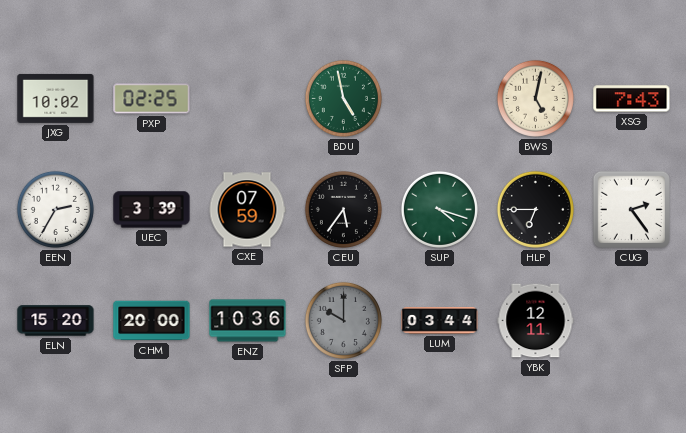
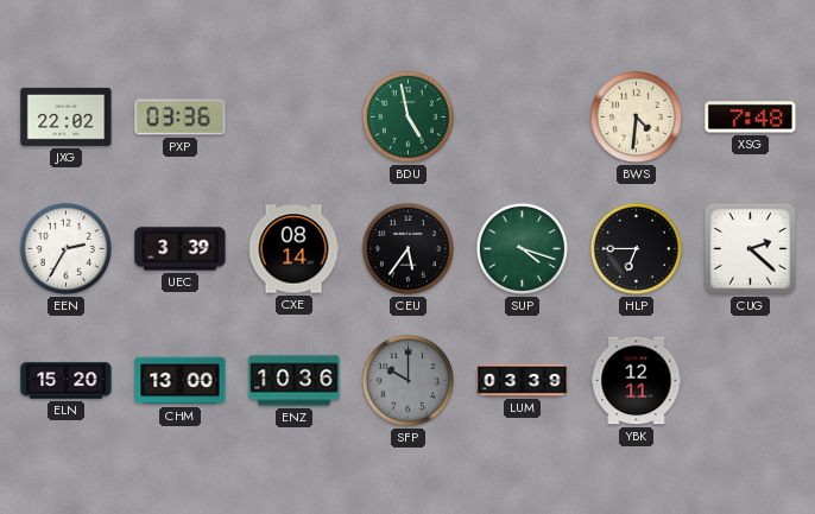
JXG: 10:02 -> 22:02
PXP: 02:25 -> 03:36
BWS: 5:02 -> 4:31
XSG: 7:43 -> 7:48
CXE: 07:59 -> 08:14
CUG: 2:24 -> 2:22
CHM: 20:00 -> 13:00
LUM: 03:44 -> 03:39
